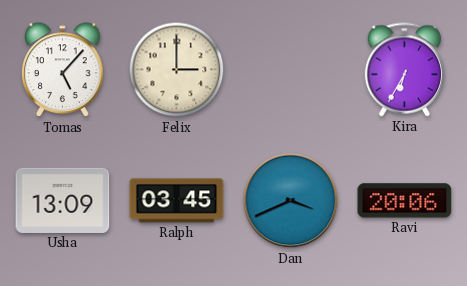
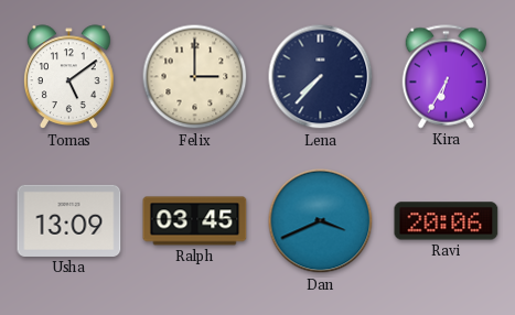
Tomas: 5:07 -> 5:09
Lena: none -> 7:37
